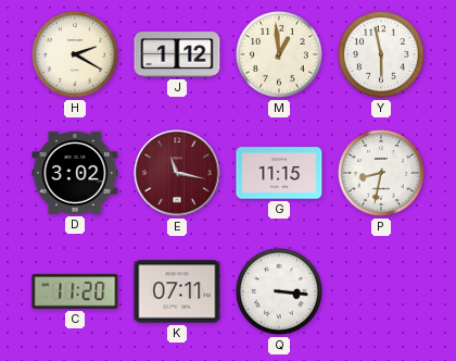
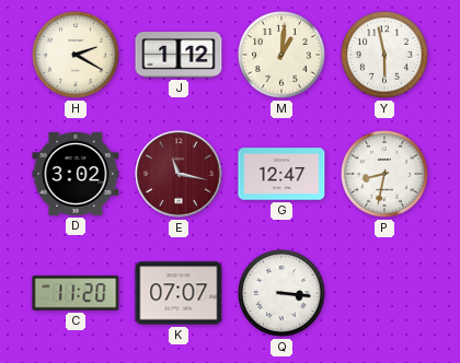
M: 12:59 -> 1:01
G: 11:15 -> 12:47
K: 07:11 -> 07:07
